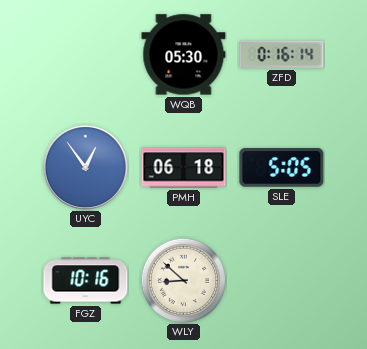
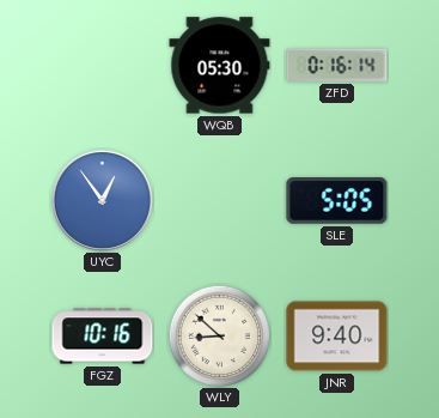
PMH: 06:18 -> none
JNR: none -> 9:40
